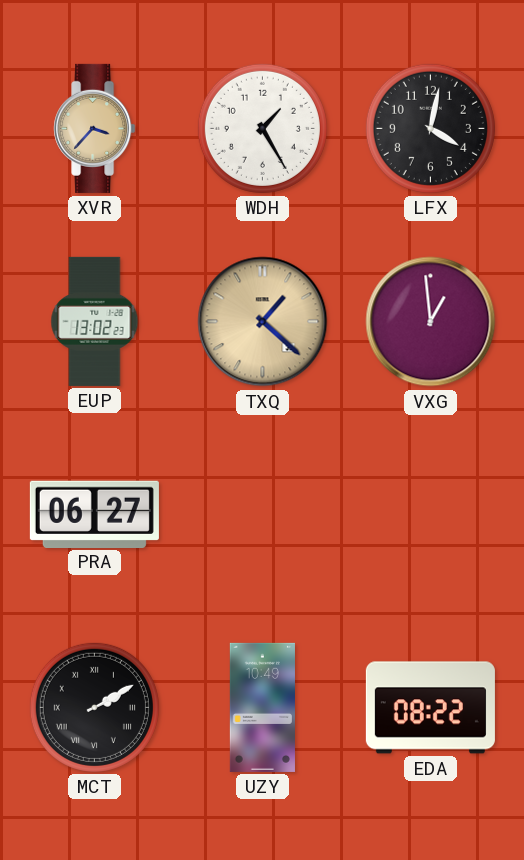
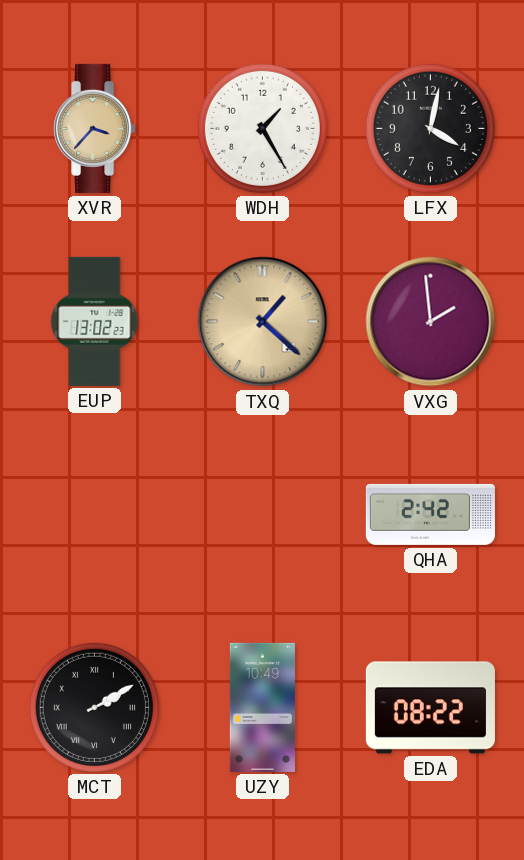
VXG: 12:59 -> 1:59
PRA: 06:27 -> none
QHA: none -> 2:42
